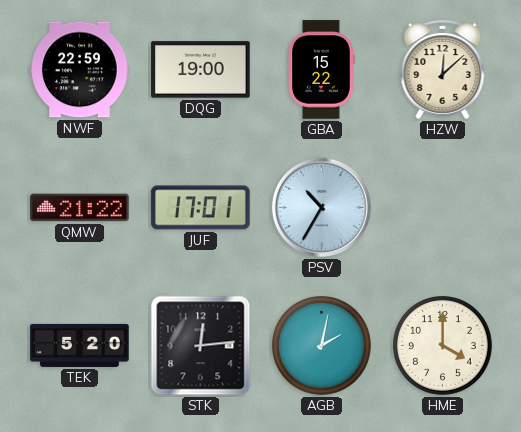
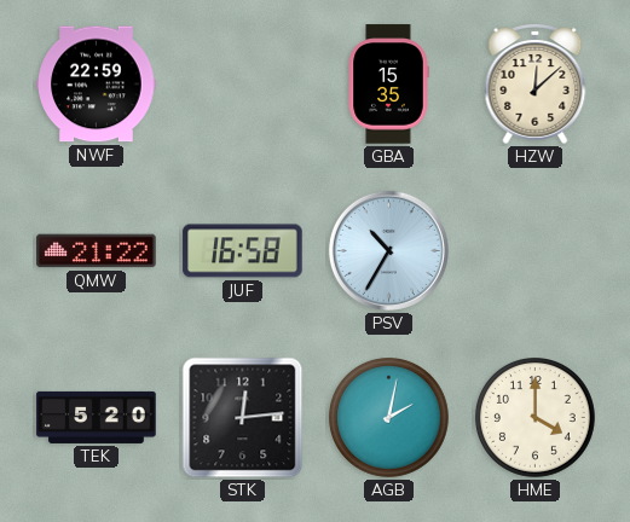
DQG: 19:00 -> none
GBA: 15:22 -> 15:35
JUF: 17:01 -> 16:58
